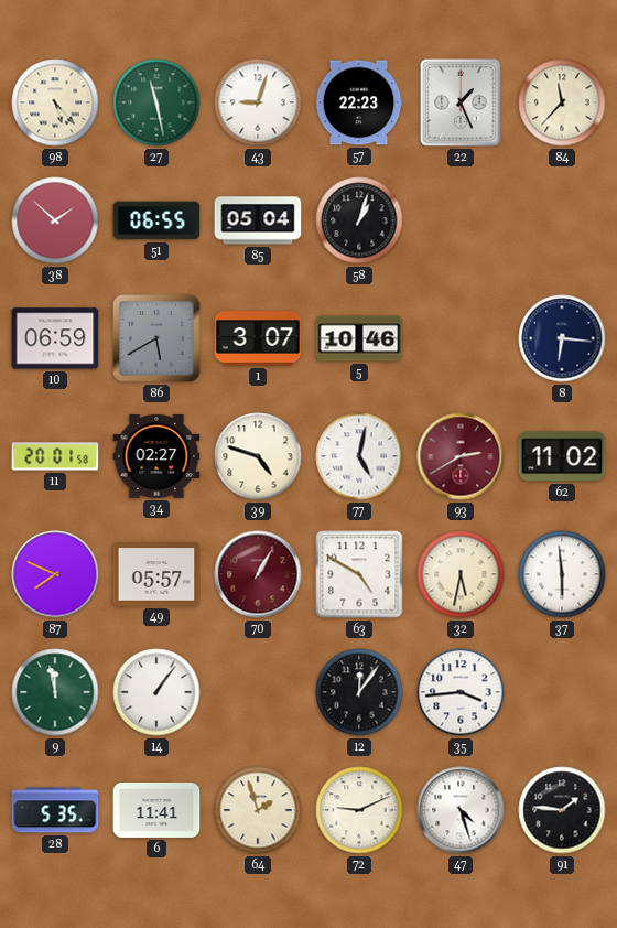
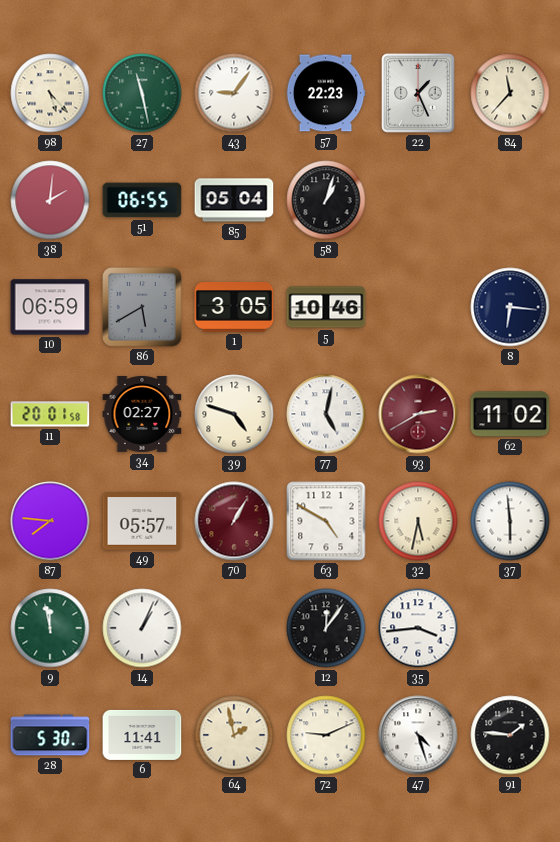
43: 9:03 -> 9:06
38: 1:52 -> 2:01
1: 3:07 -> 3:05
87: 7:49 -> 7:46
14: 1:06 -> 1:04
28: 5:35 -> 5:30
64: 1:57 -> 1:58
